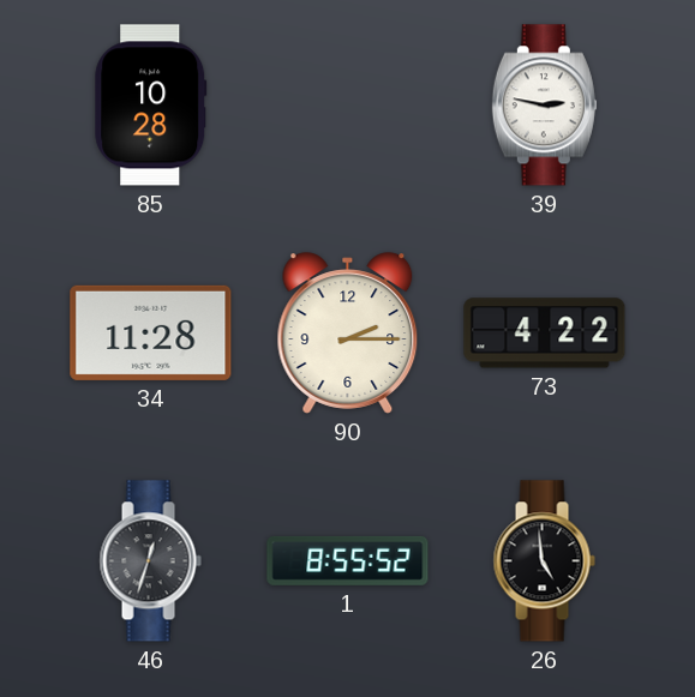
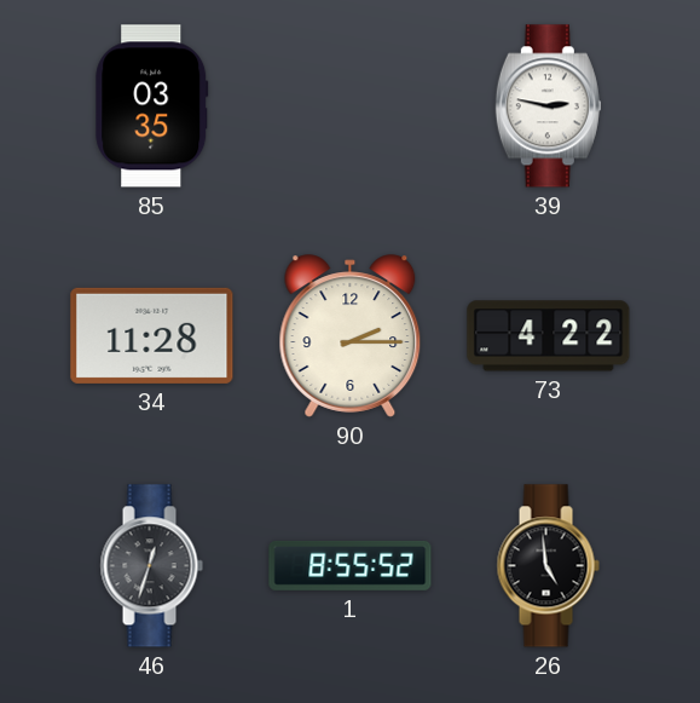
85: 10:28 -> 03:35
